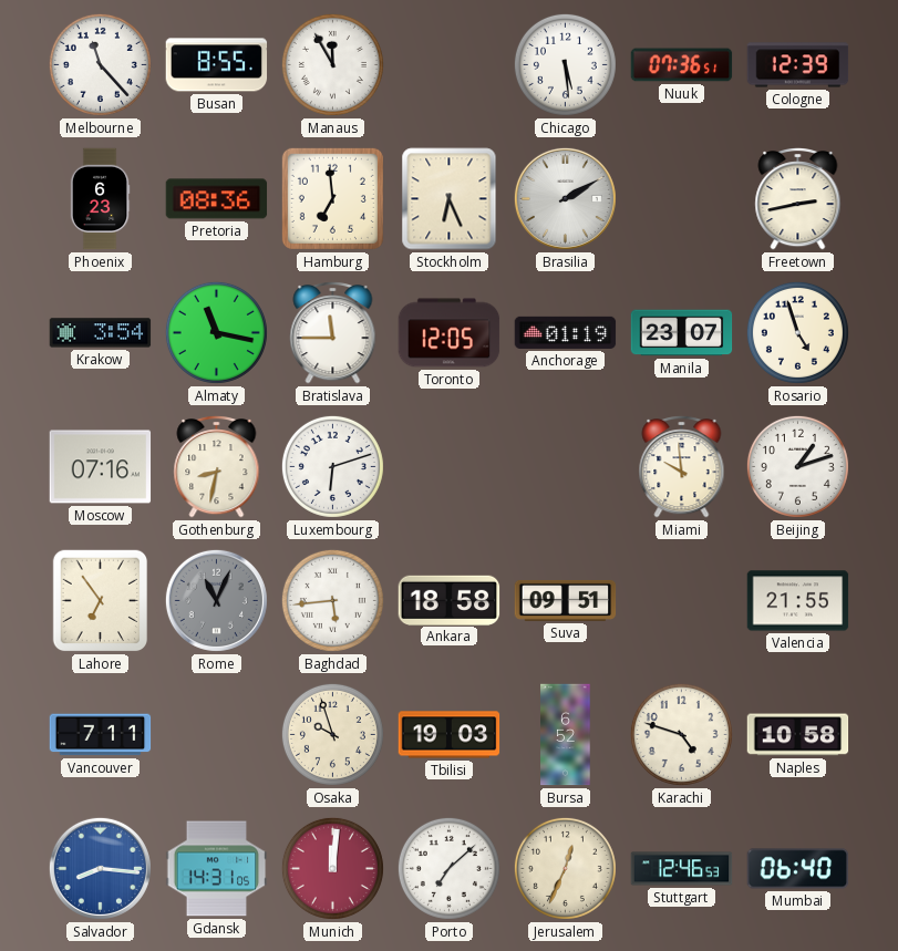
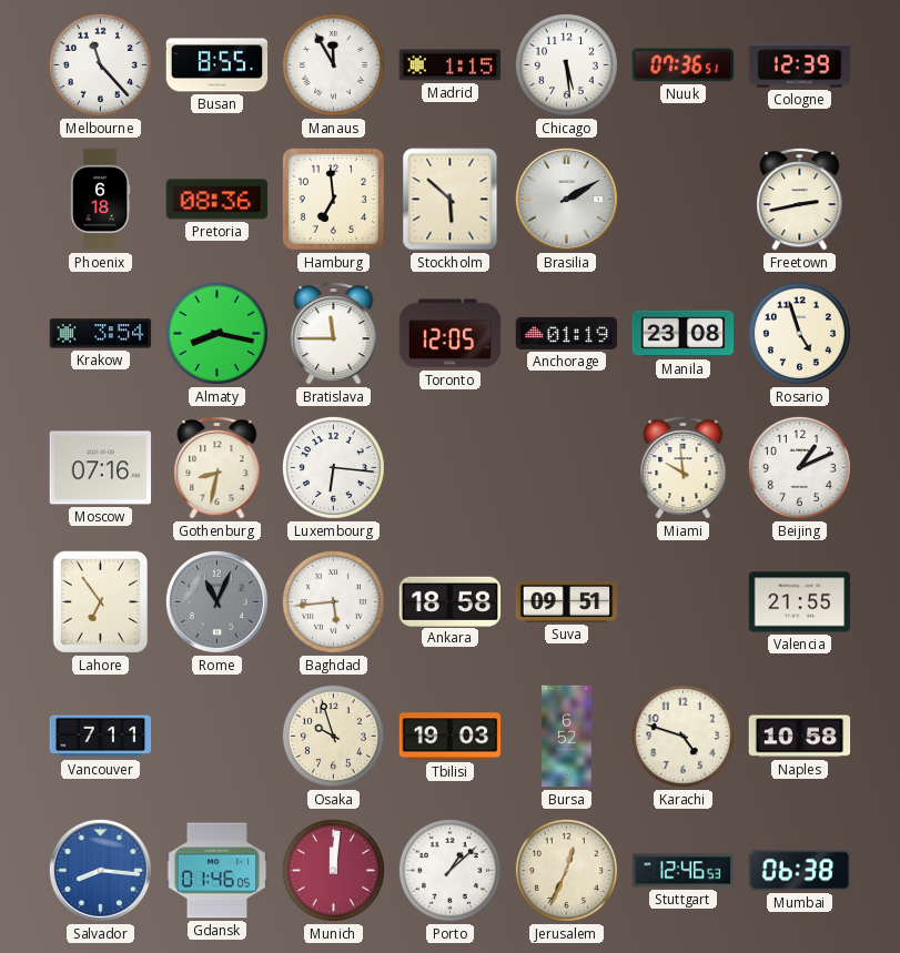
Madrid: none -> 1:15
Phoenix: 6:23 -> 6:18
Stockholm: 6:26 -> 5:52
Almaty: 11:17 -> 8:17
Manila: 23:07 -> 23:08
Luxembourg: 6:12 -> 6:16
Beijing: 1:12 -> 1:11
Gdansk: 14:31 -> 01:46
Porto: 7:08 -> 1:08
Mumbai: 06:40 -> 06:38
